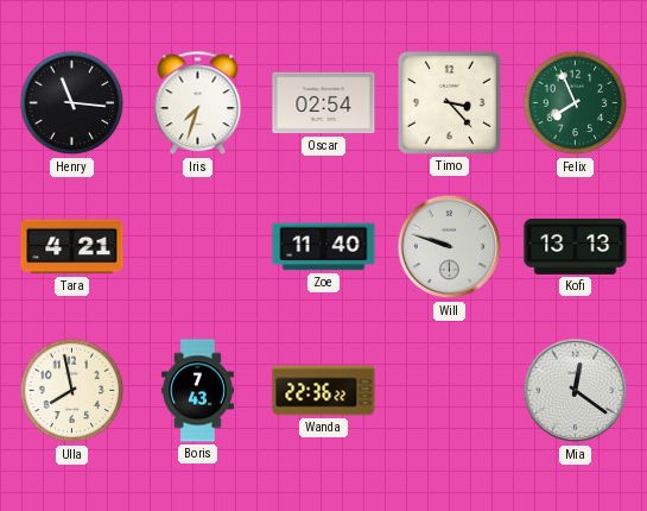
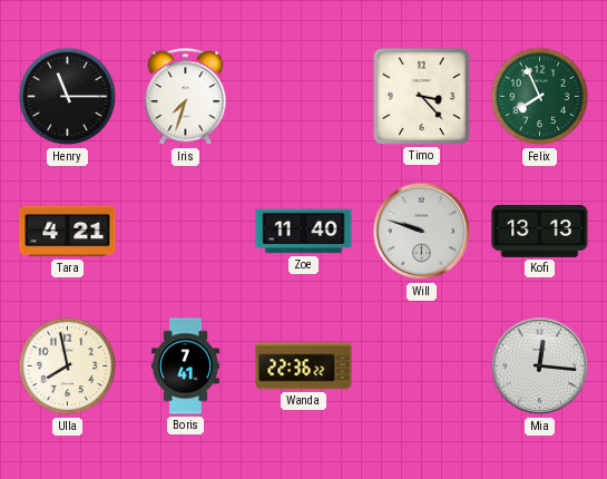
Henry: 11:16 -> 11:15
Oscar: 02:54 -> none
Boris: 7:43 -> 7:41
Mia: 12:21 -> 12:16
